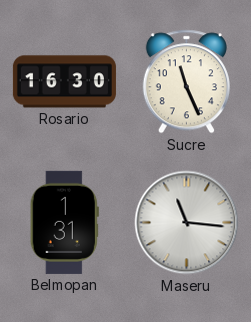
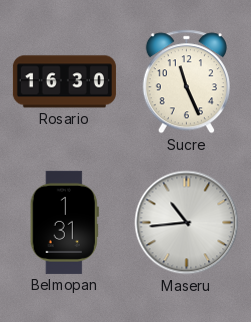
Maseru: 11:16 -> 10:44
